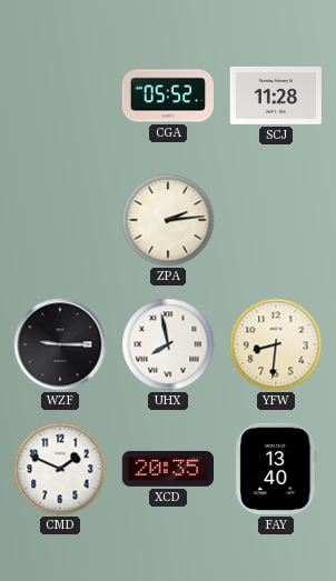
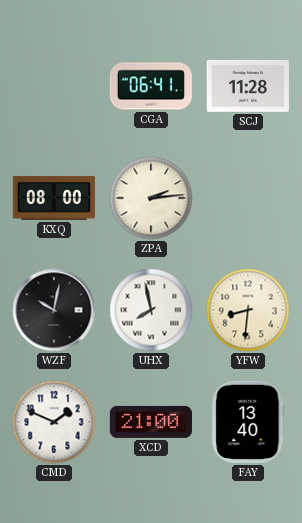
CGA: 05:52 -> 06:41
KXQ: none -> 08:00
WZF: 9:15 -> 10:02
XCD: 20:35 -> 21:00
